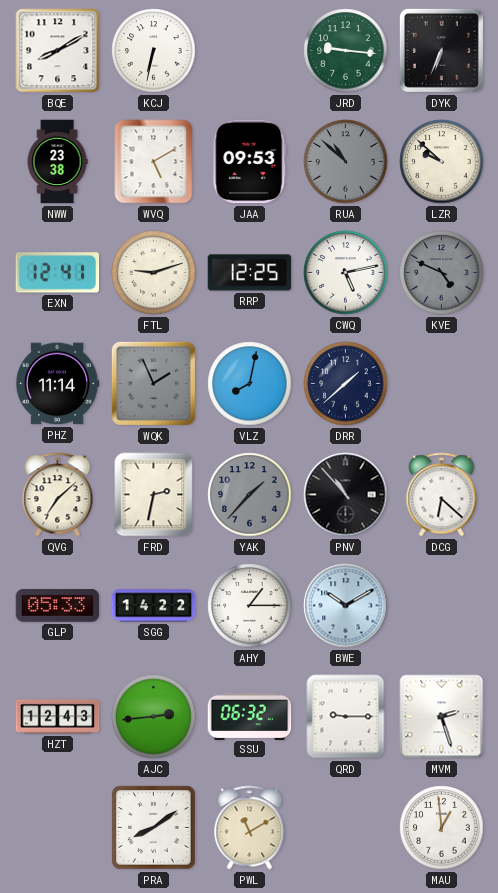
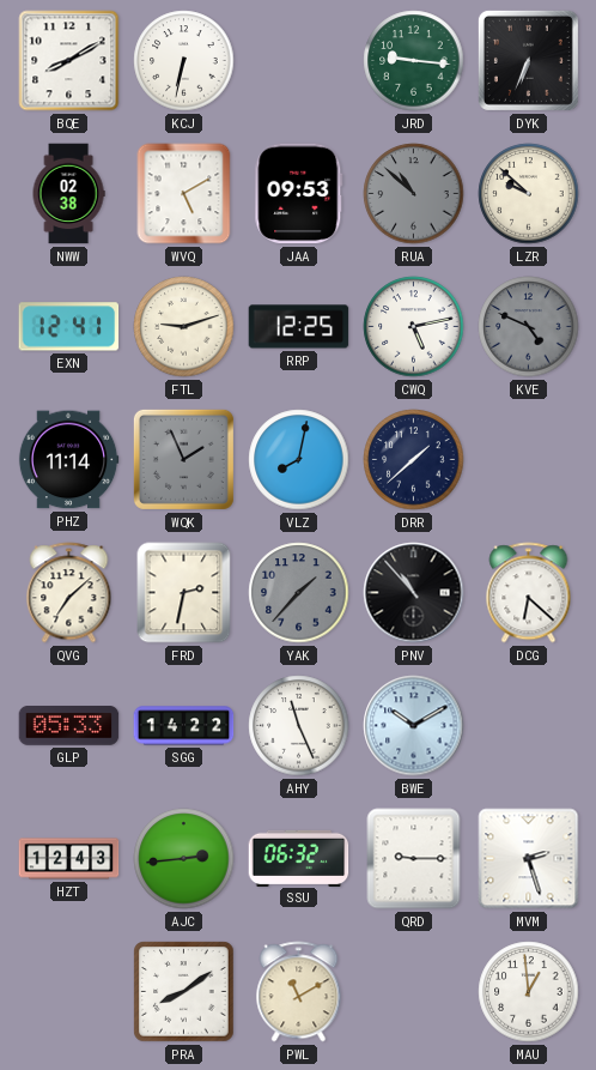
NWW: 23:38 -> 02:38
AHY: 1:15 -> 11:26
